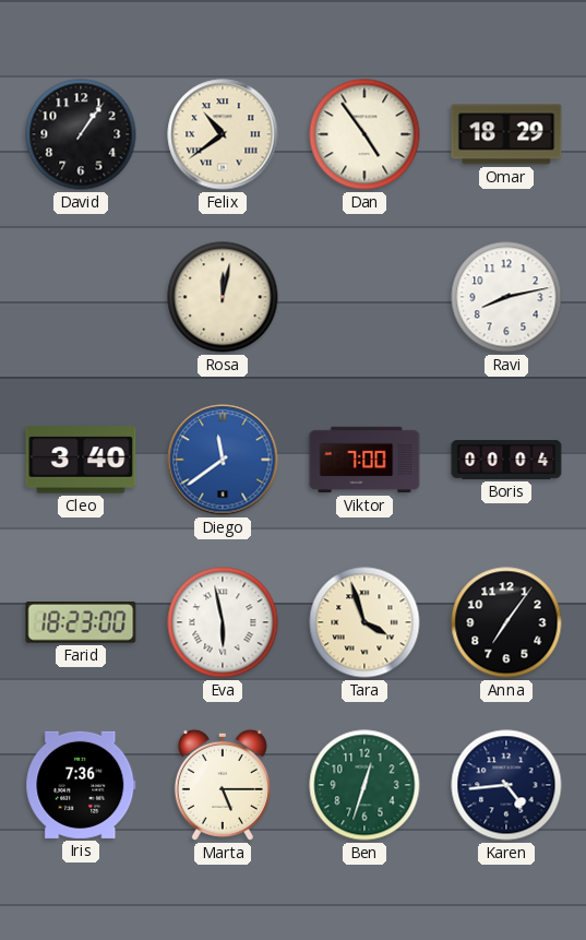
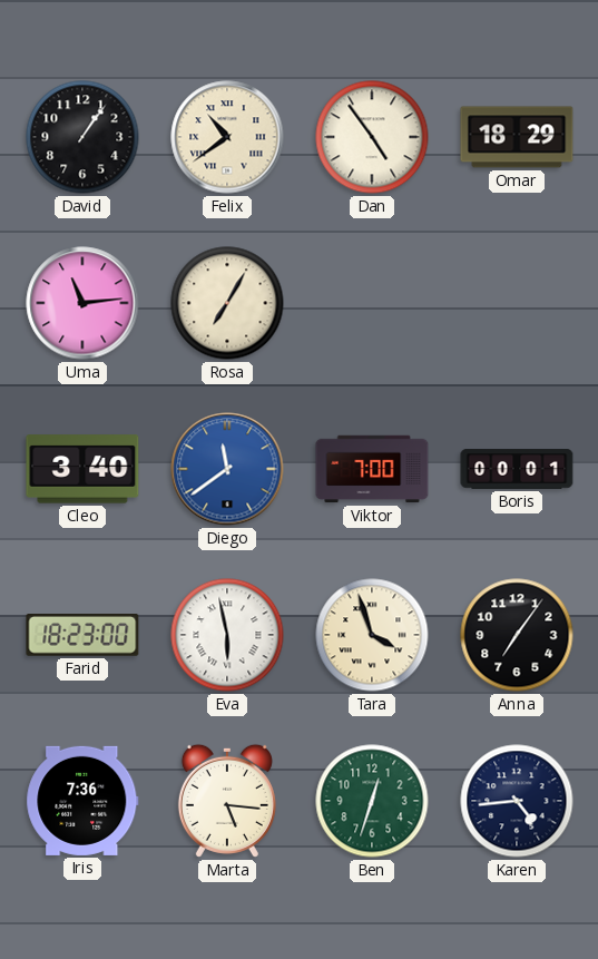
Uma: none -> 11:14
Rosa: 12:02 -> 7:05
Ravi: 8:13 -> none
Boris: 00:04 -> 00:01
Marta: 5:15 -> 5:16
